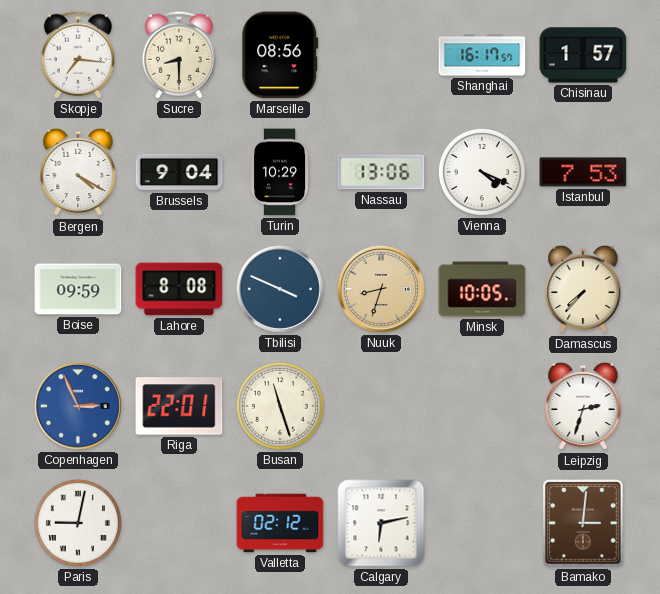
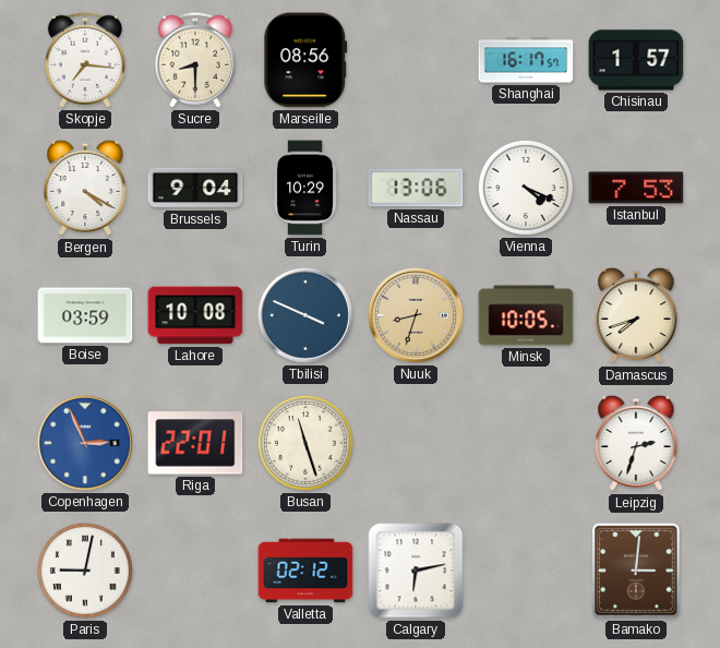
Boise: 09:59 -> 03:59
Lahore: 8:08 -> 10:08
Damascus: 7:37 -> 7:42
